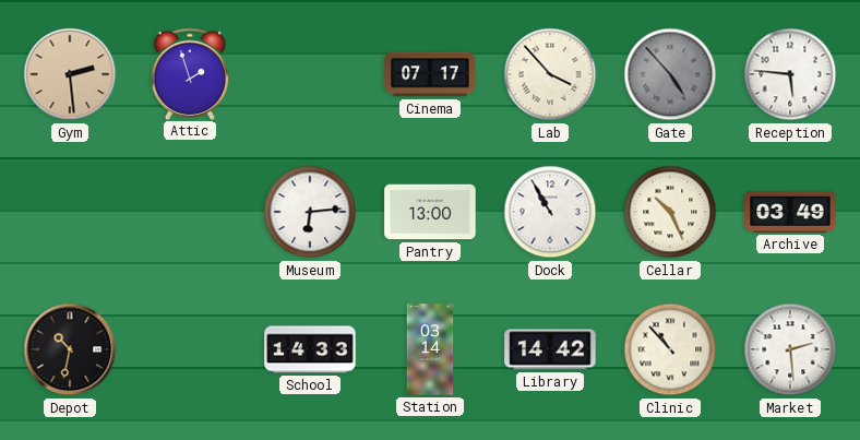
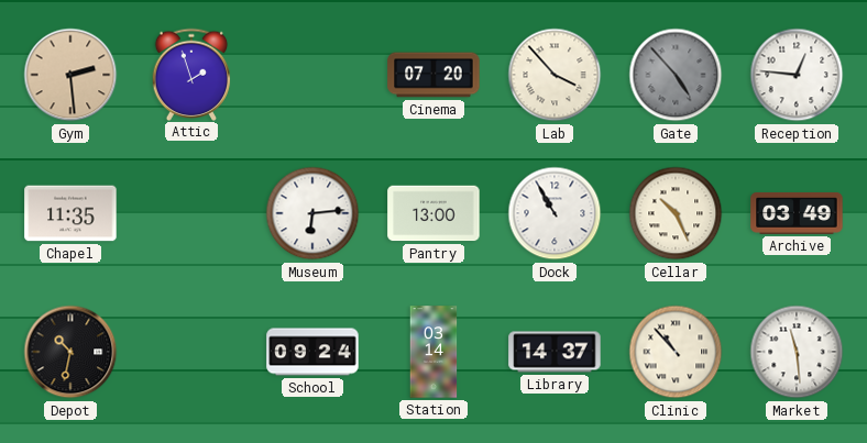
Cinema: 07:17 -> 07:20
Reception: 5:46 -> 12:46
Chapel: none -> 11:35
School: 14:33 -> 09:24
Library: 14:42 -> 14:37
Market: 2:29 -> 11:29
